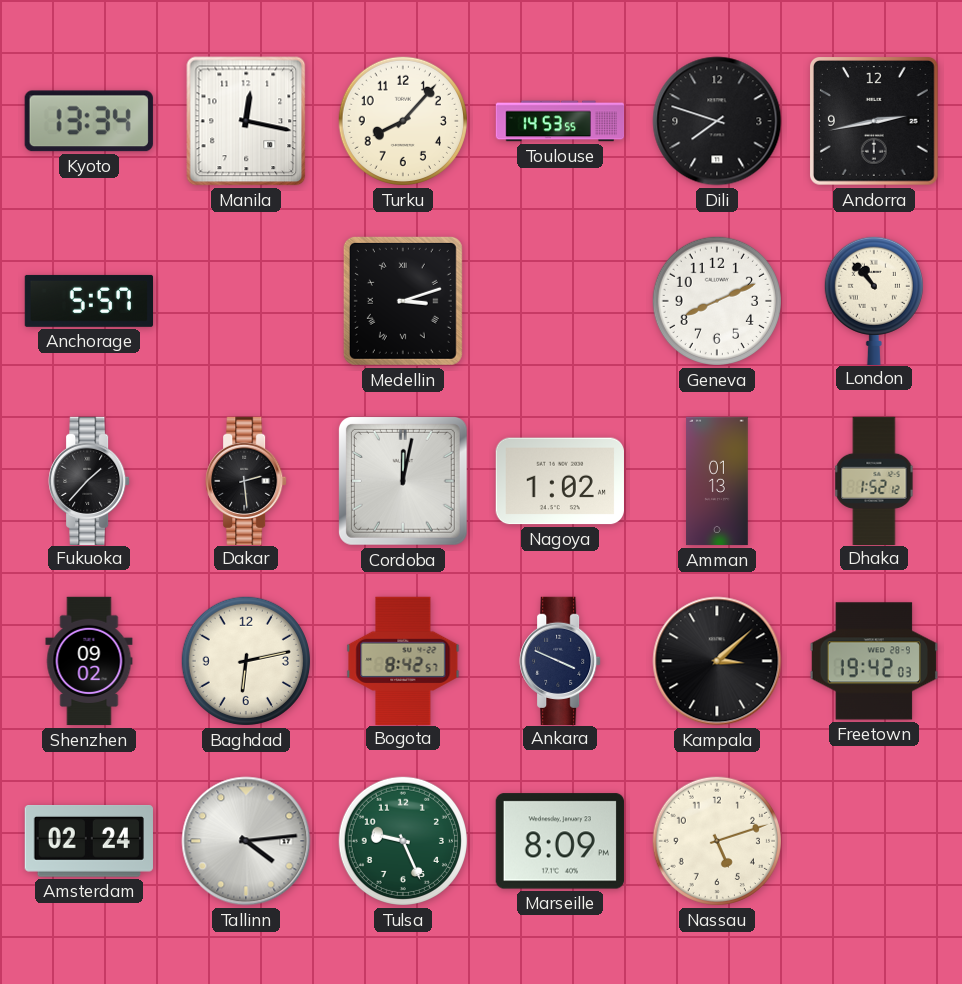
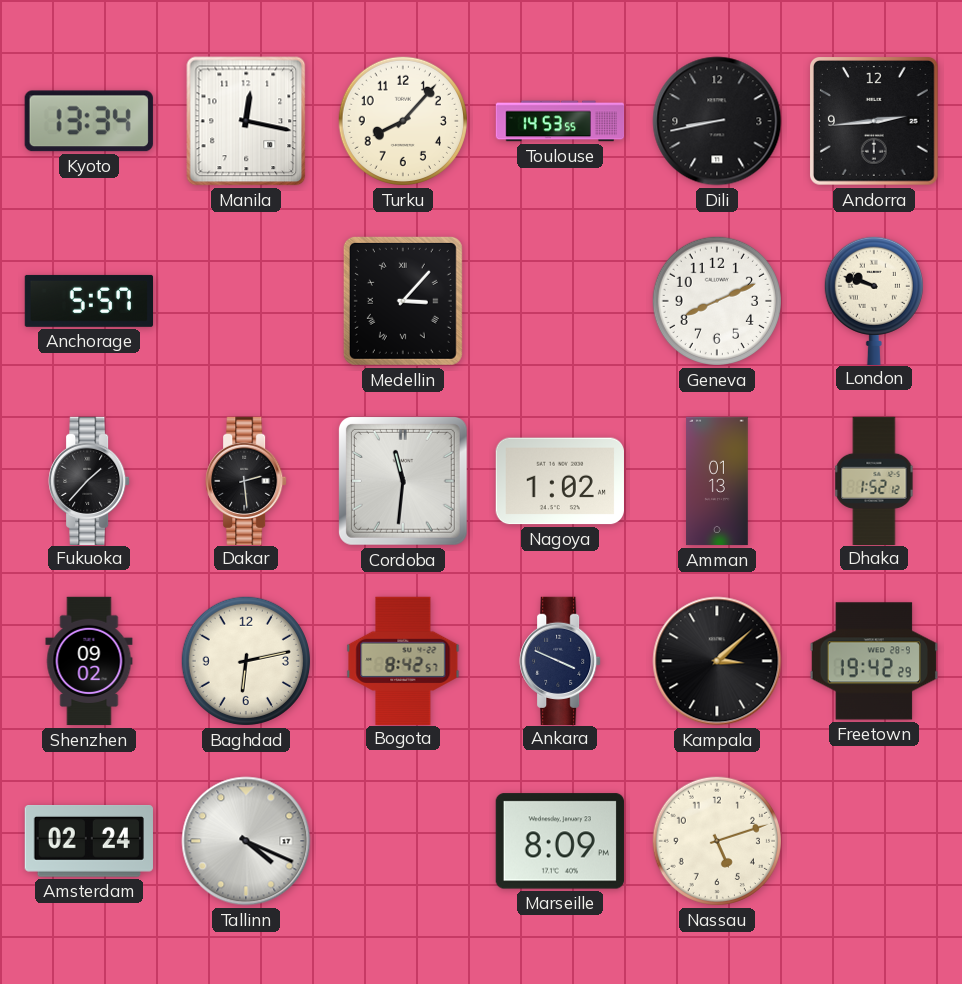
Dili: 7:48 -> 8:43
Andorra: 2:43 -> 2:44
Medellin: 3:12 -> 3:07
London: 10:53 -> 9:48
Cordoba: 12:02 -> 11:31
Freetown: 19:42:03 -> 19:42:29
Tallinn: 4:14 -> 4:19
Tulsa: 9:26 -> none
